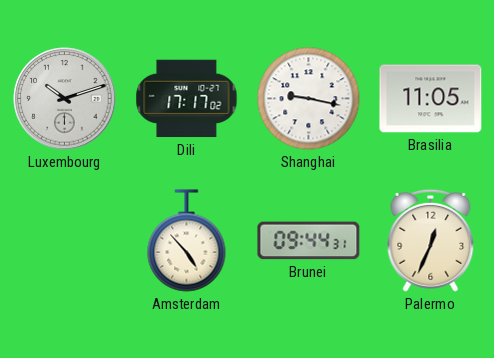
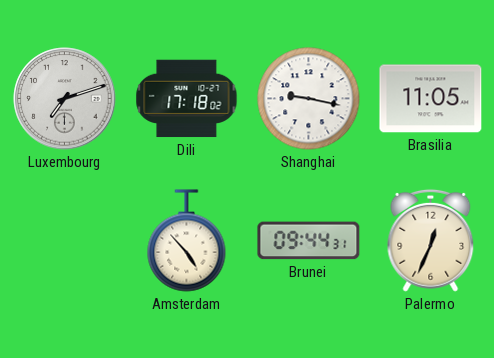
Luxembourg: 10:12 -> 7:12
Dili: 17:17 -> 17:18
